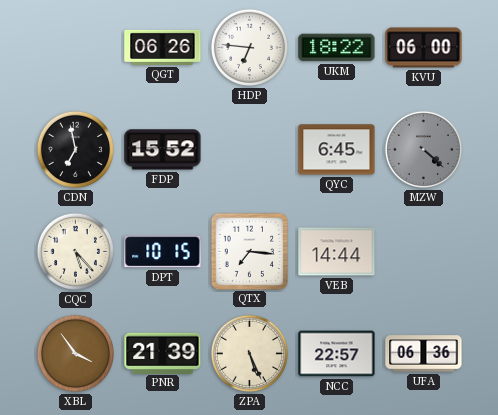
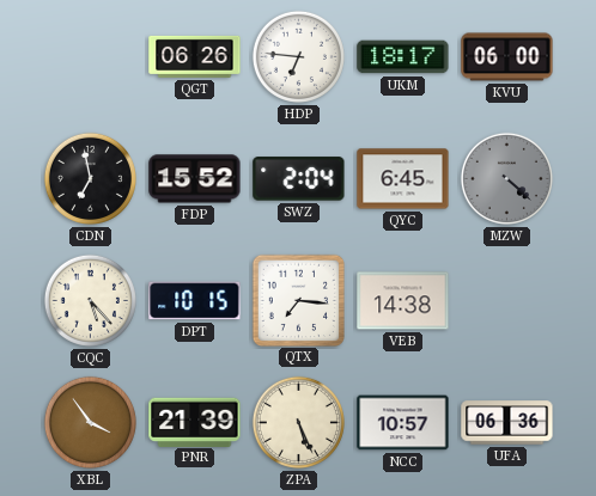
UKM: 18:22 -> 18:17
SWZ: none -> 2:04
VEB: 14:44 -> 14:38
NCC: 22:57 -> 10:57
